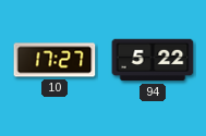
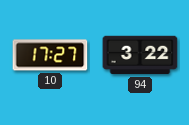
94: 5:22 -> 3:22
